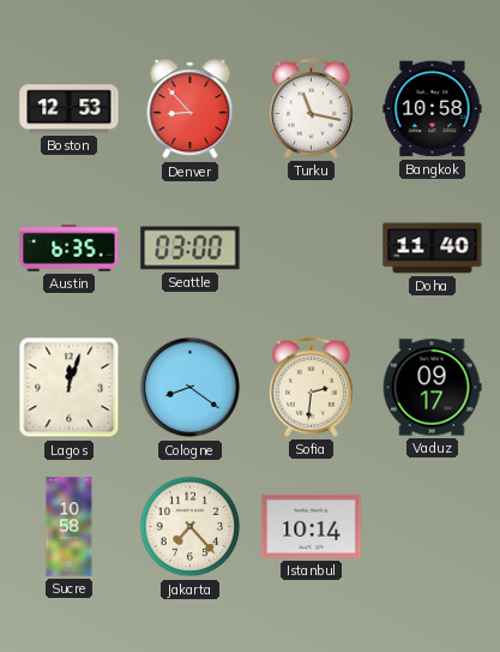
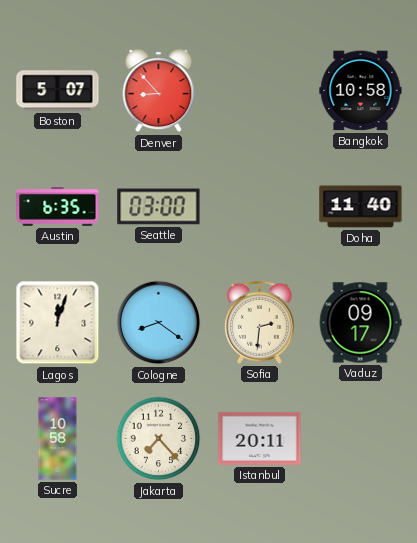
Boston: 12:53 -> 5:07
Turku: 11:17 -> none
Istanbul: 10:14 -> 20:11
